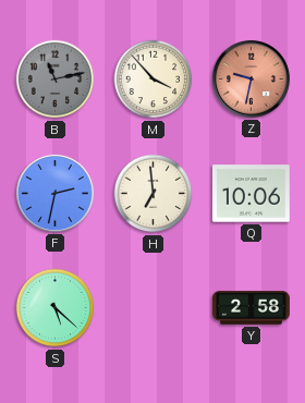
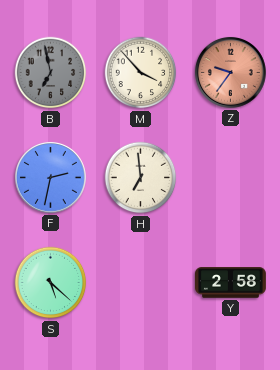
B: 11:13 -> 6:58
Z: 9:32 -> 9:36
Q: 10:06 -> none
